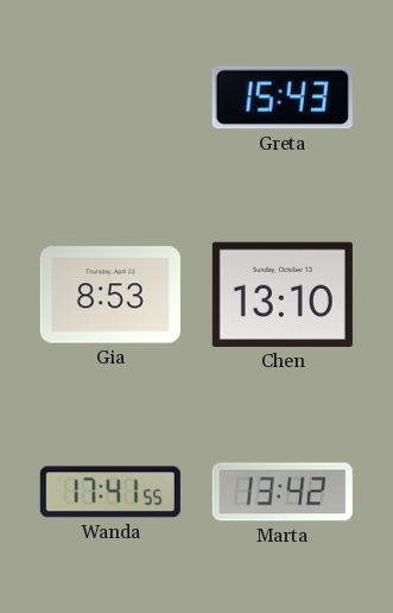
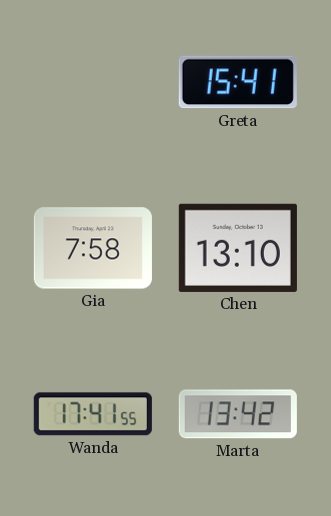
Greta: 15:43 -> 15:41
Gia: 8:53 -> 7:58
